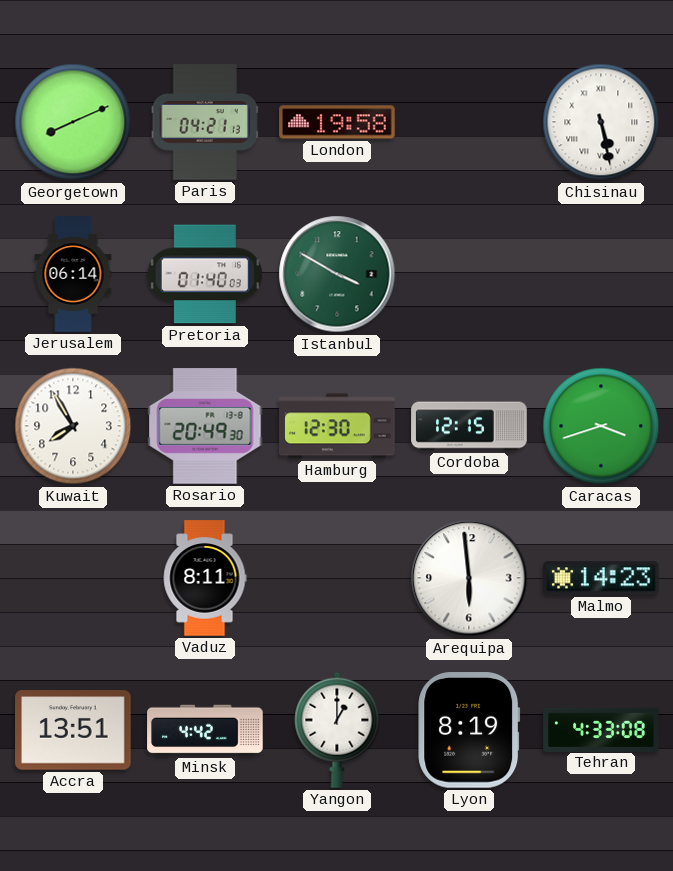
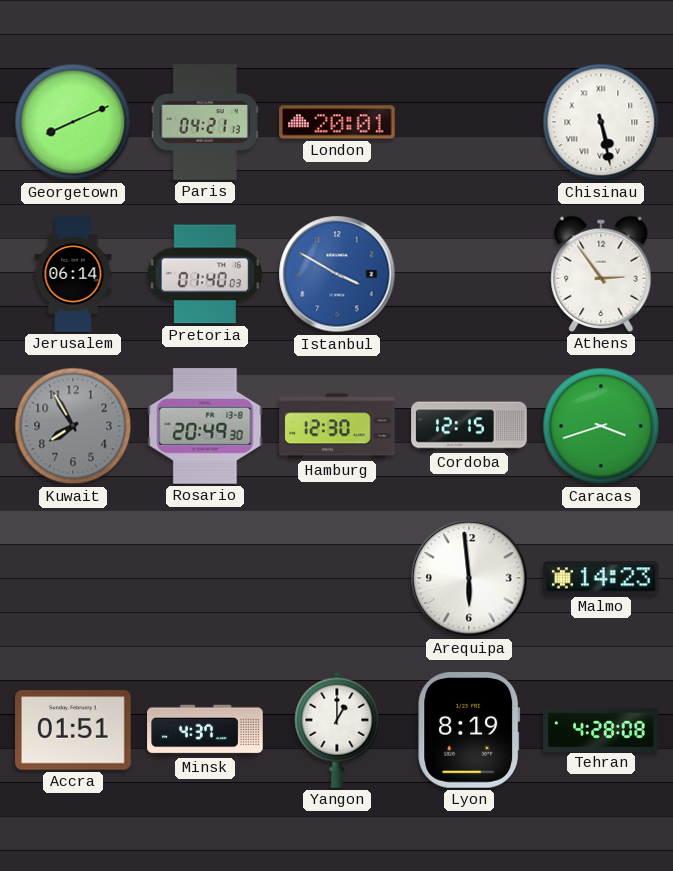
London: 19:58 -> 20:01
Istanbul dial: green -> blue
Athens: none -> 2:54
Kuwait dial: white -> grey
Vaduz: 8:11 -> none
Accra: 13:51 -> 01:51
Minsk: 4:42 -> 4:37
Tehran: 4:33 -> 4:28
